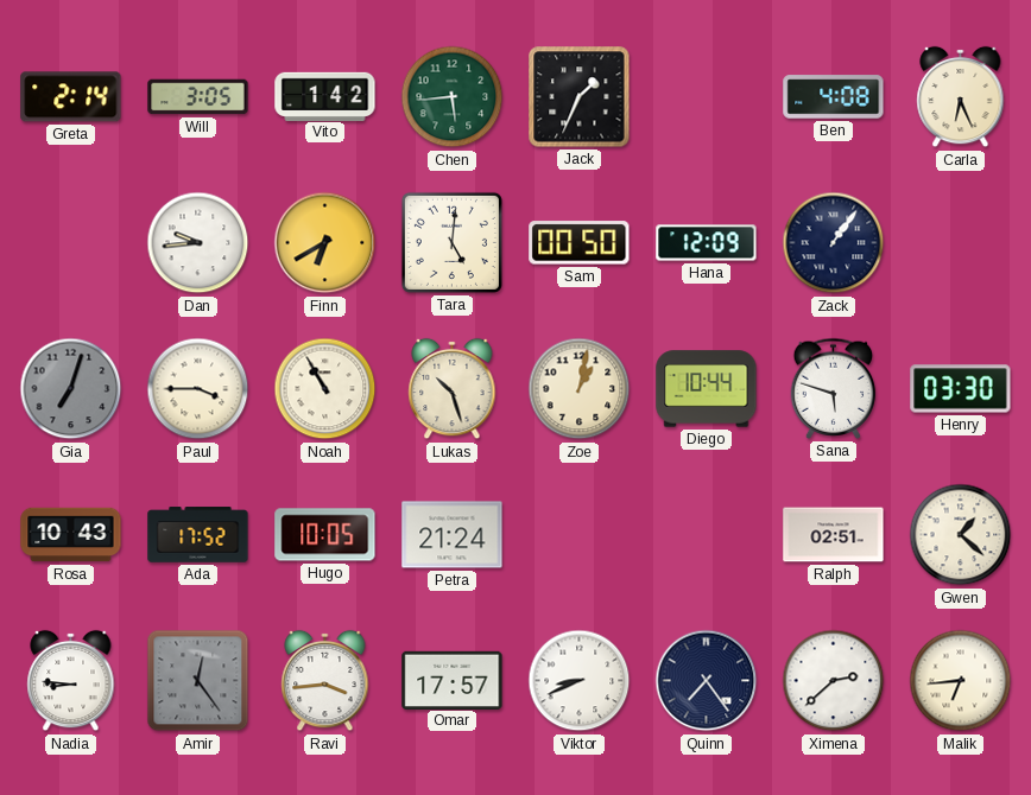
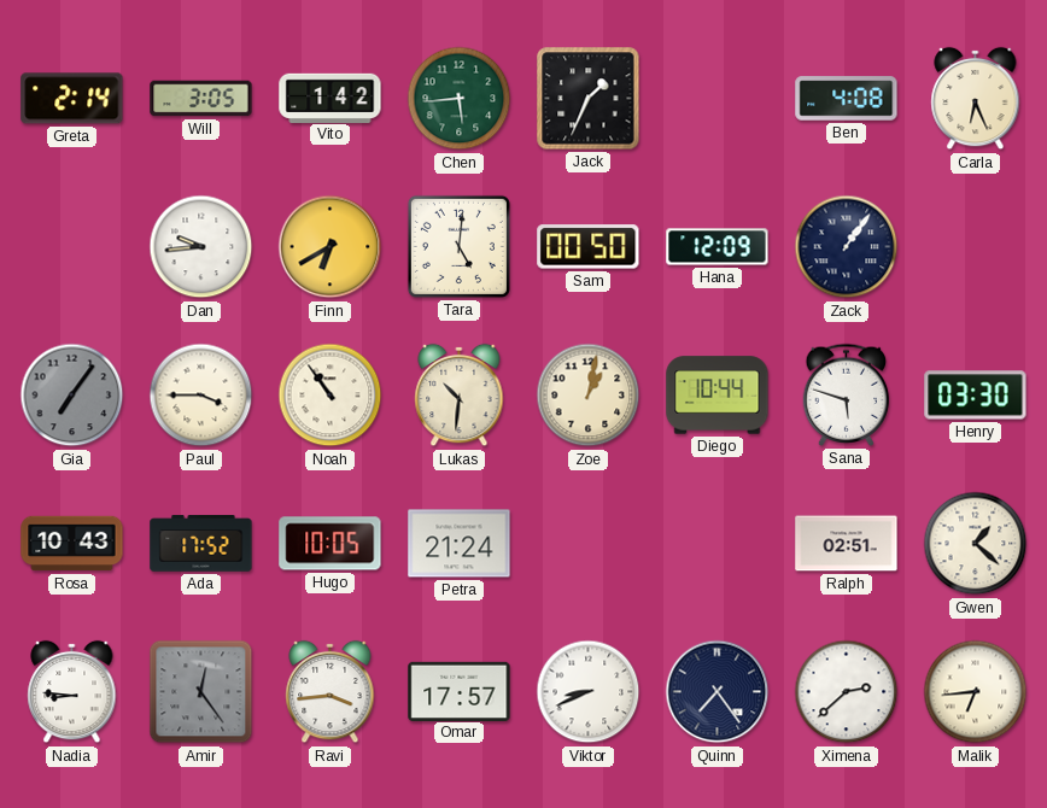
Gia: 7:03 -> 7:06
Noah: 10:55 -> 10:54
Lukas: 10:27 -> 10:31
